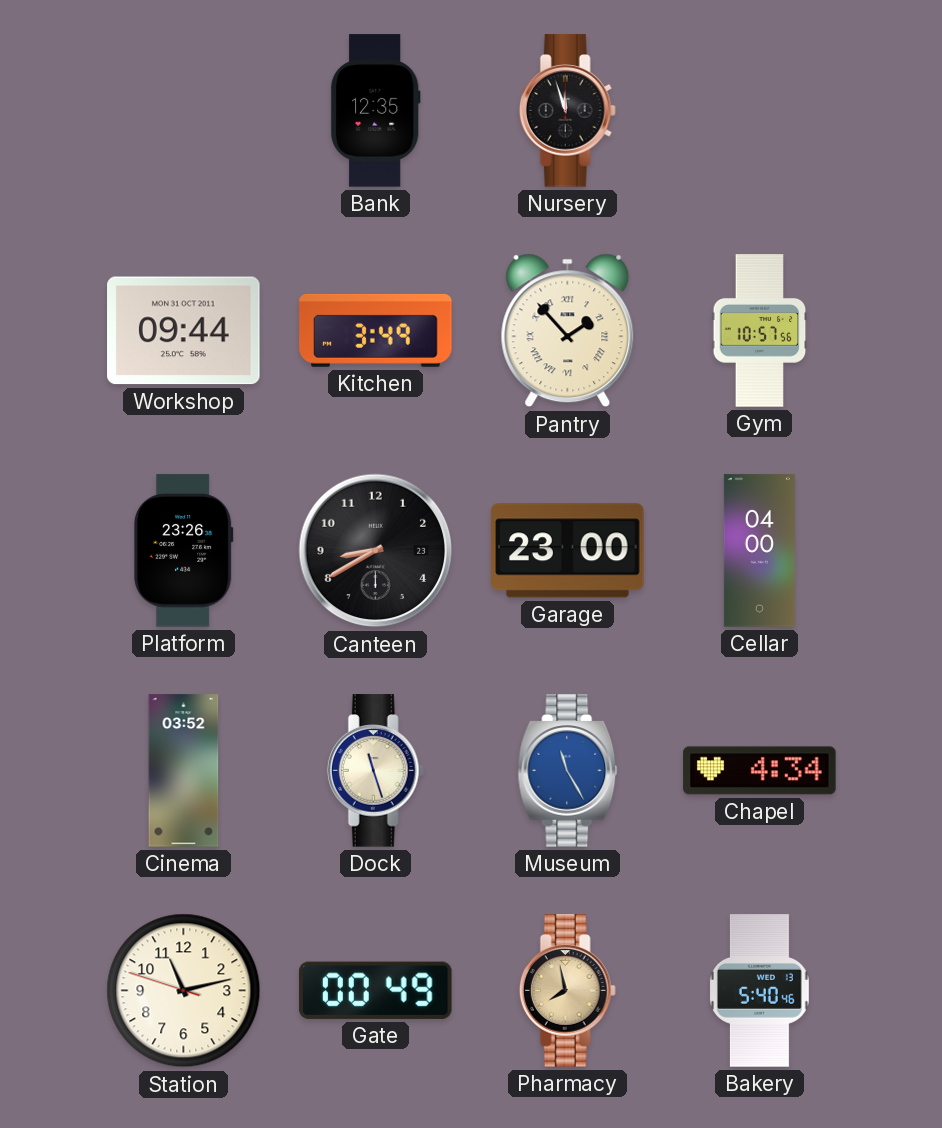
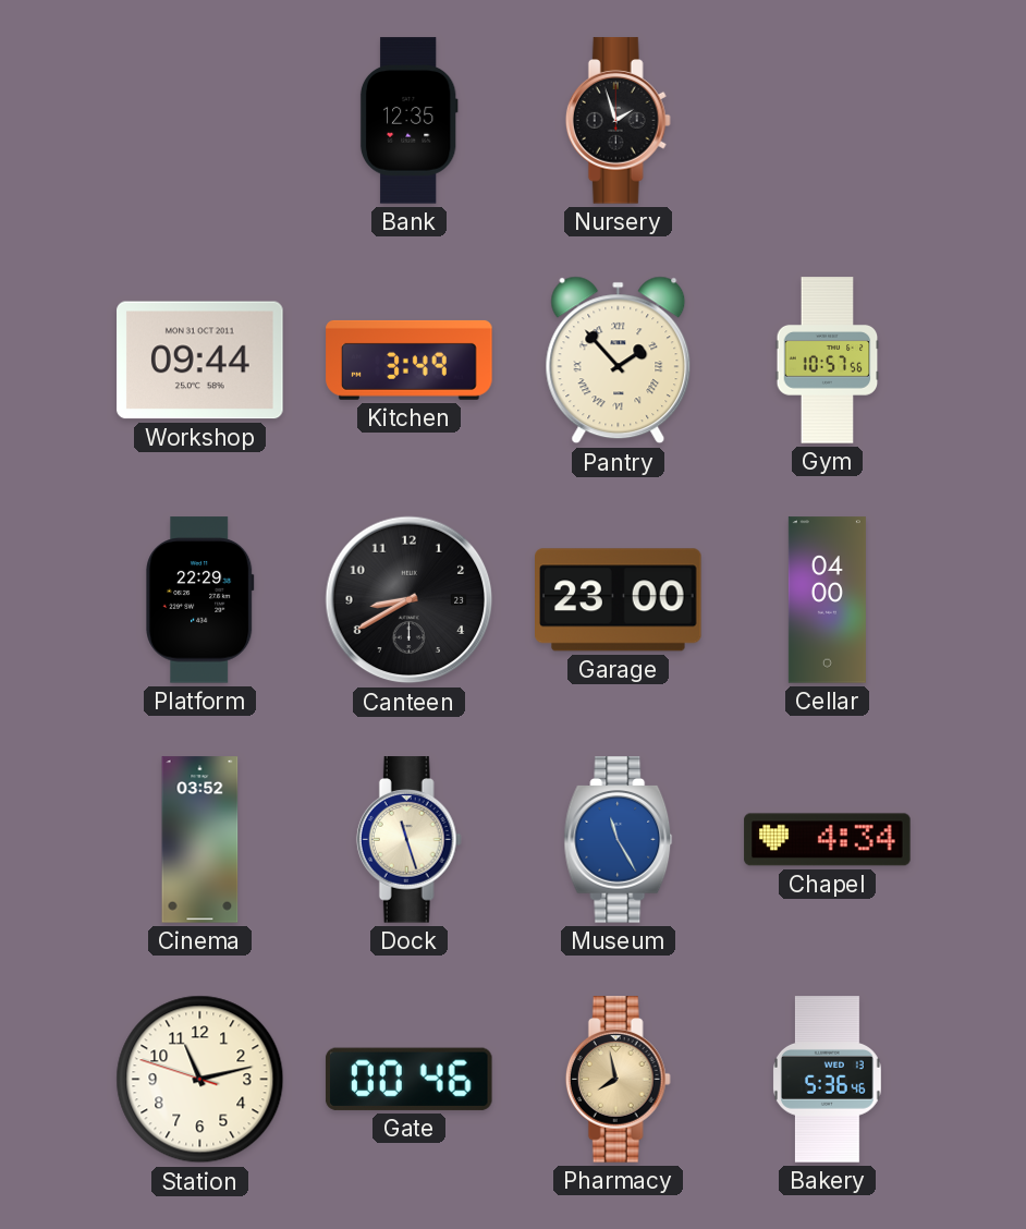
Nursery: 11:57 -> 1:57
Platform: 23:26 -> 22:29
Gate: 00:49 -> 00:46
Bakery: 5:40 -> 5:36
